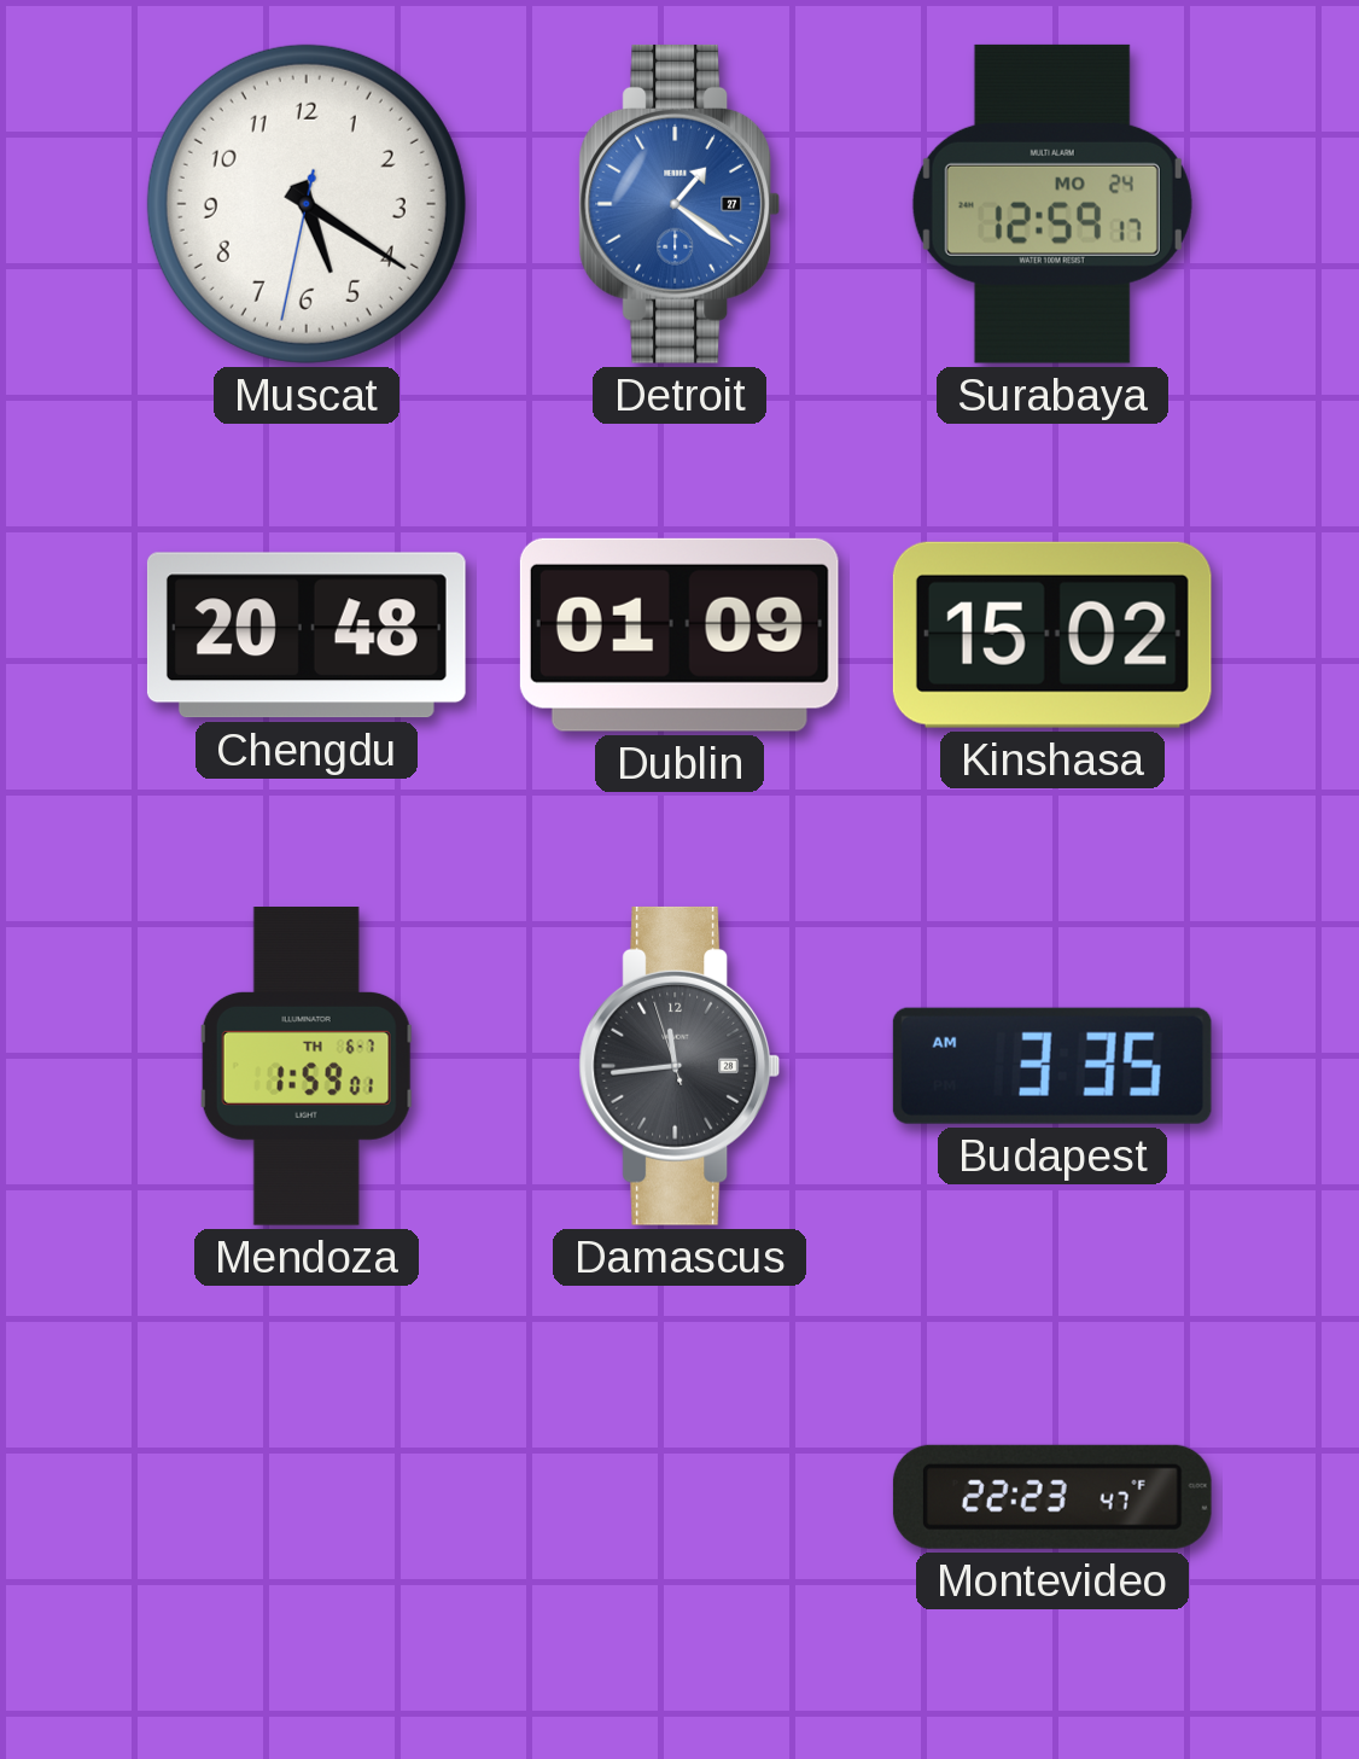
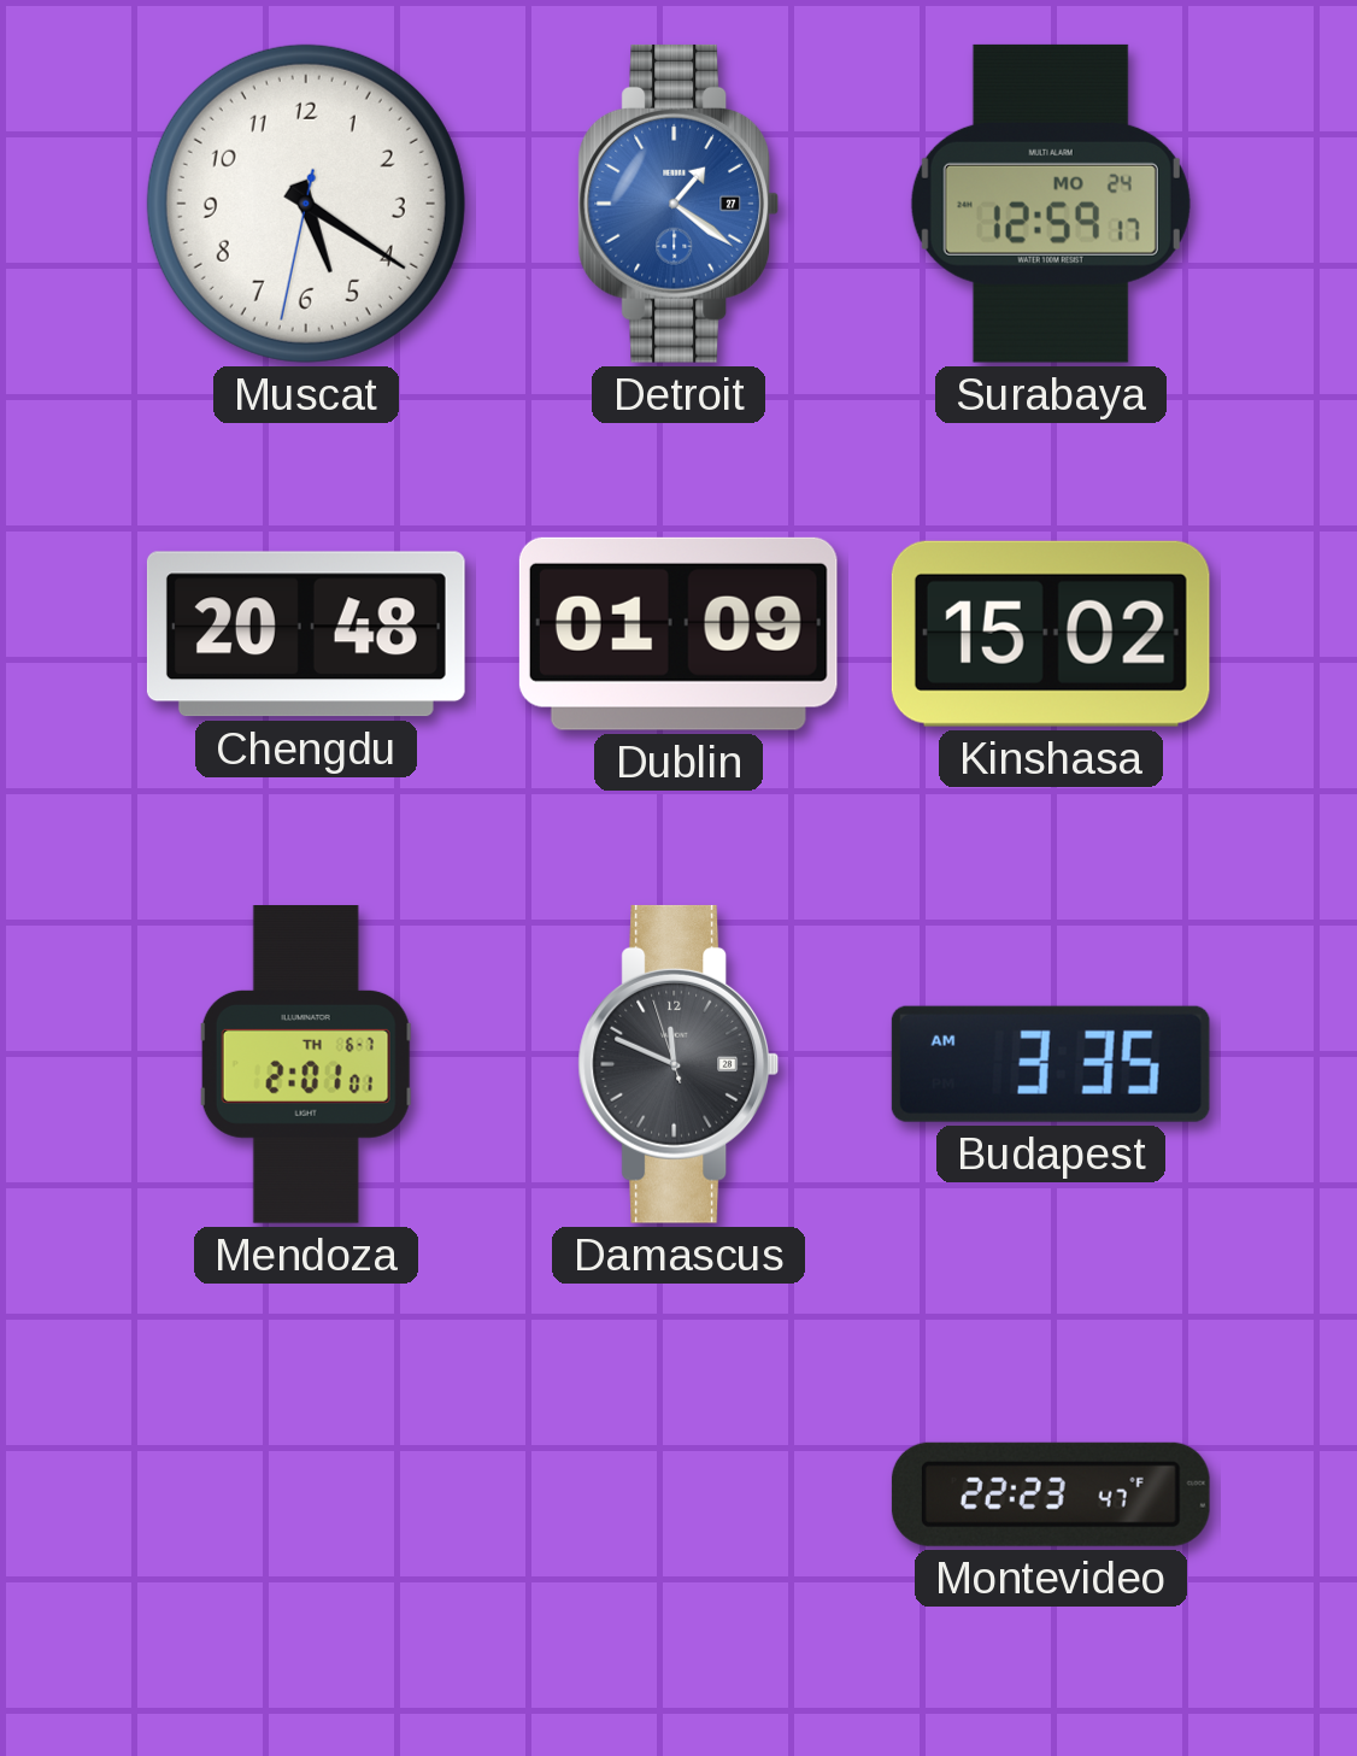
Mendoza: 1:59 -> 2:01
Damascus: 11:43 -> 11:48
